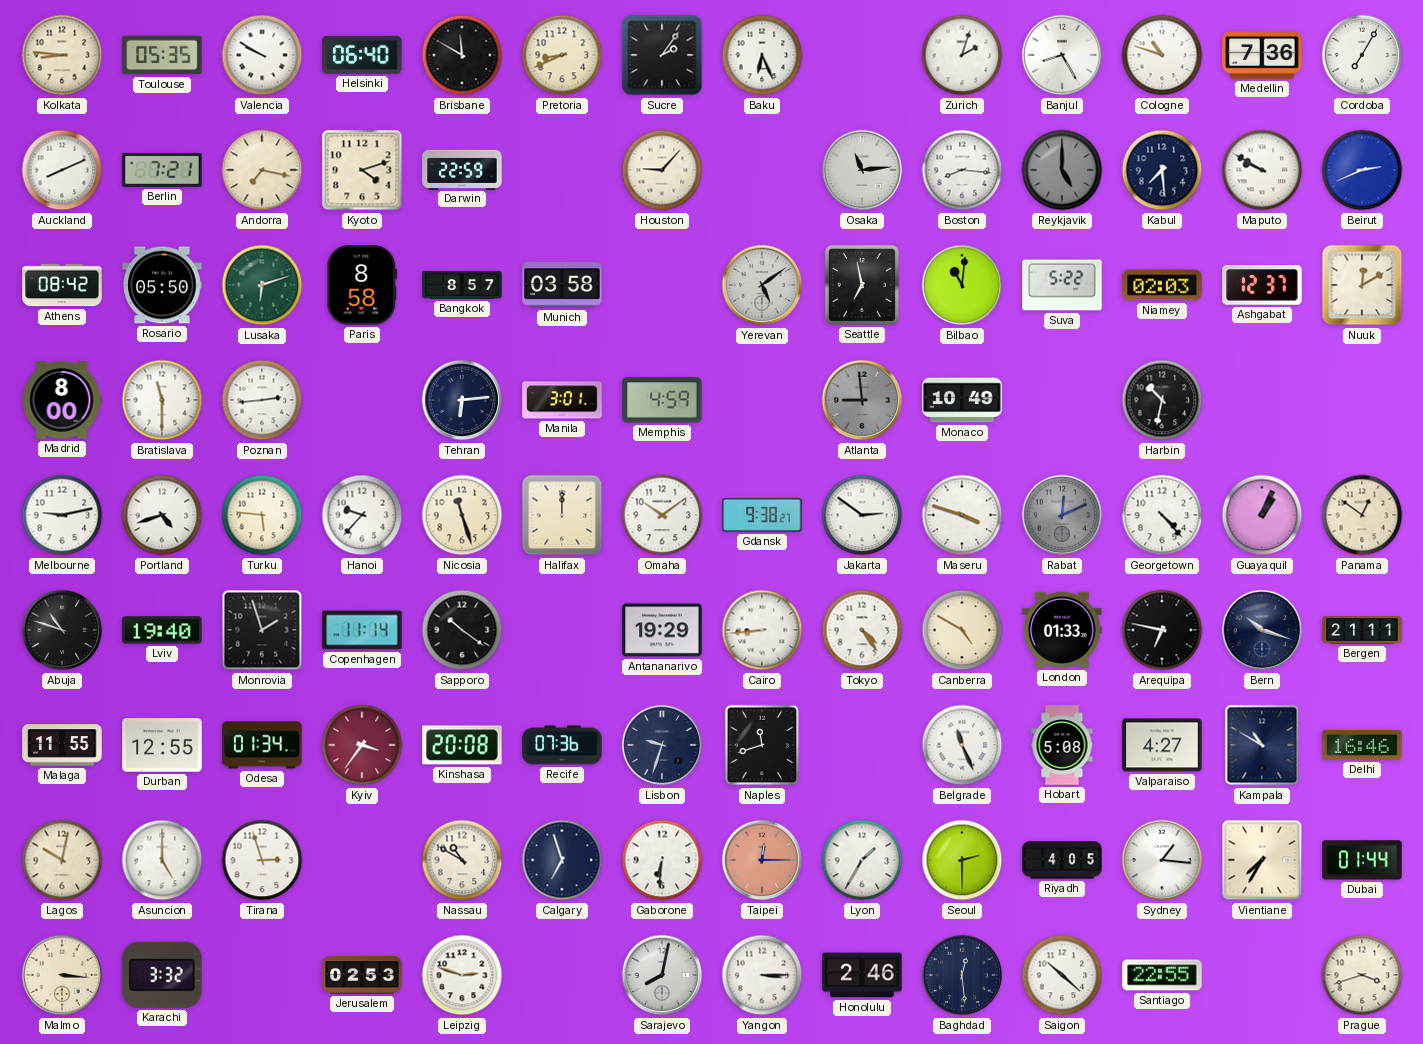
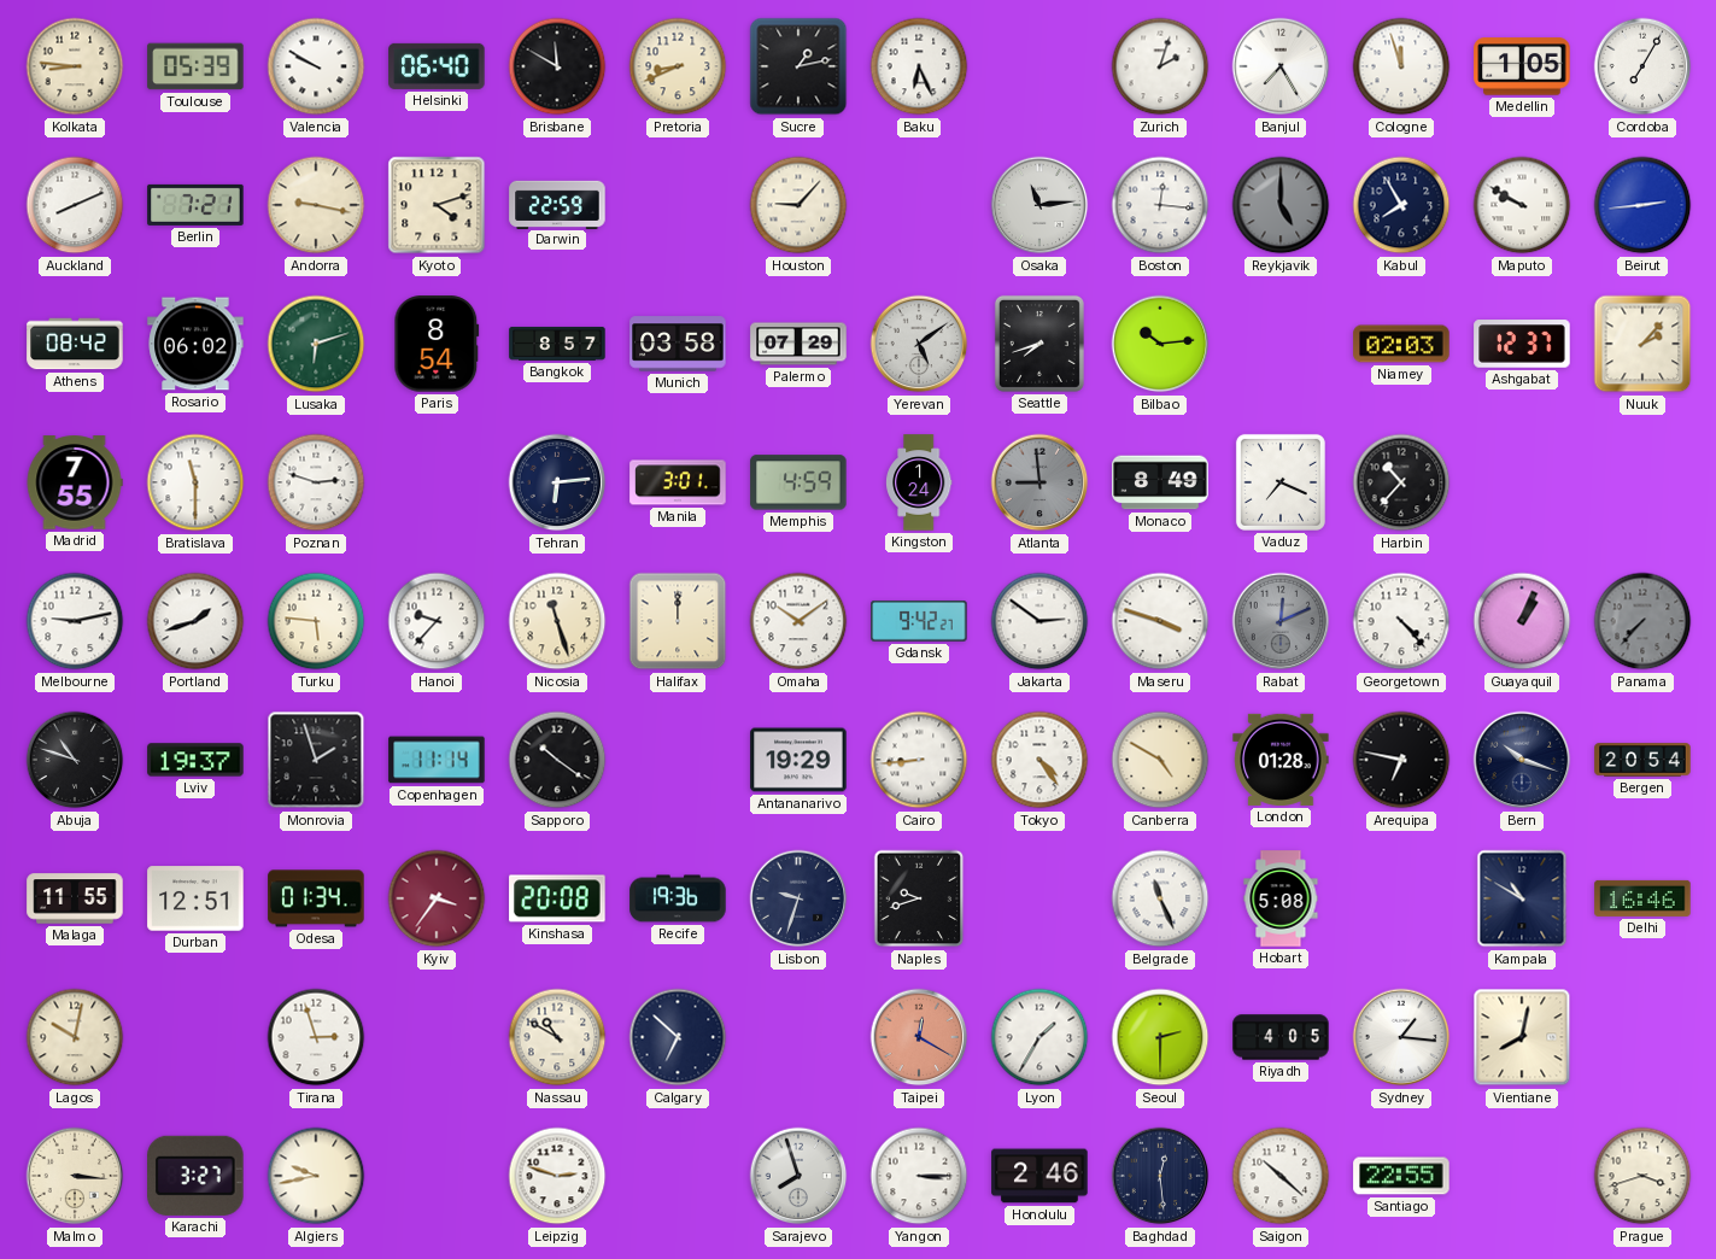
Toulouse: 05:35 -> 05:39
Sucre: 2:06 -> 1:13
Banjul: 8:25 -> 7:25
Cologne: 10:48 -> 11:57
Medellin: 7:36 -> 1:05
Andorra: 7:17 -> 9:17
Boston: 8:16 -> 12:16
Kabul: 7:29 -> 7:55
Beirut: 2:41 -> 2:44
Rosario: 05:50 -> 06:02
Paris: 8:58 -> 8:54
Palermo: none -> 07:29
Seattle: 6:58 -> 7:42
Bilbao: 11:01 -> 10:14
Suva: 5:22 -> none
Nuuk: 12:10 -> 2:07
Madrid: 8:00 -> 7:55
Poznan: 2:44 -> 2:48
Kingston: none -> 1:24
Monaco: 10:49 -> 8:49
Vaduz: none -> 7:19
Harbin: 10:32 -> 10:37
Portland: 4:42 -> 1:42
Gdansk: 9:38 -> 9:42
Panama: 12:51 -> 7:37
Panama dial: cream -> grey
Lviv: 19:40 -> 19:37
London: 01:33 -> 01:28
Bergen: 21:11 -> 20:54
Durban: 12:55 -> 12:51
Recife: 07:36 -> 19:36
Naples: 11:42 -> 9:42
Valparaiso: 4:27 -> none
Asuncion: 5:00 -> none
Calgary: 6:57 -> 6:52
Gaborone: 6:31 -> none
Taipei: 12:15 -> 12:20
Vientiane: 7:35 -> 8:02
Dubai: 01:44 -> none
Karachi: 3:32 -> 3:27
Algiers: none -> 9:43
Jerusalem: 02:53 -> none
Sarajevo: 8:02 -> 7:57
